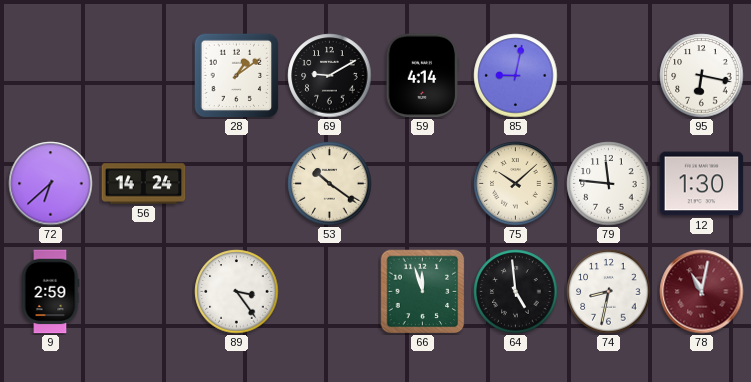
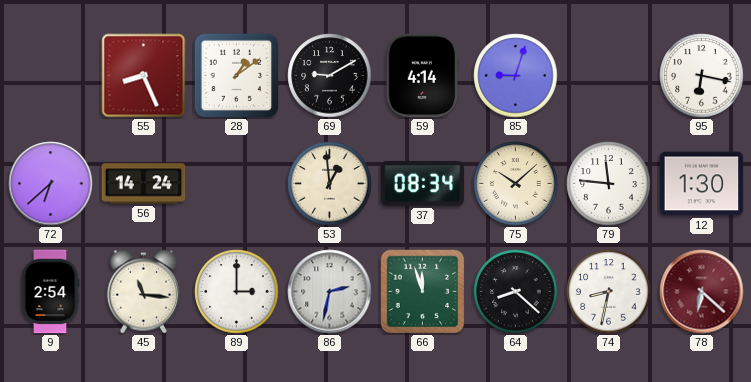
55: none -> 8:26
85: 9:02 -> 9:03
53: 10:21 -> 12:59
37: none -> 08:34
9: 2:59 -> 2:54
45: none -> 11:16
89: 3:24 -> 3:00
86: none -> 2:32
64: 4:59 -> 8:22
78: 11:02 -> 6:22
